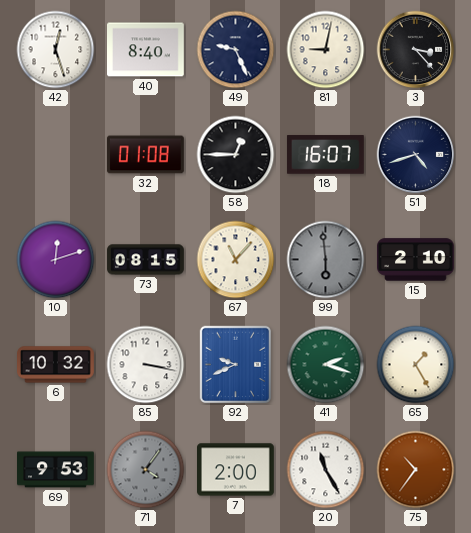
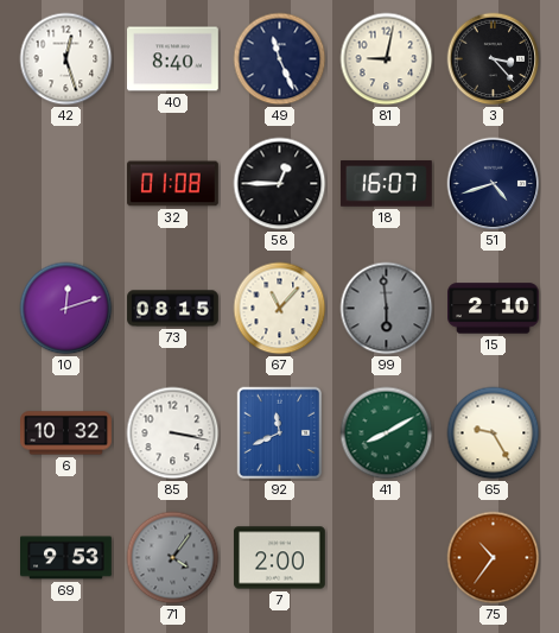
49: 9:26 -> 11:26
92: 9:41 -> 11:41
41: 2:18 -> 8:10
65: 1:25 -> 9:25
20: 11:25 -> none
